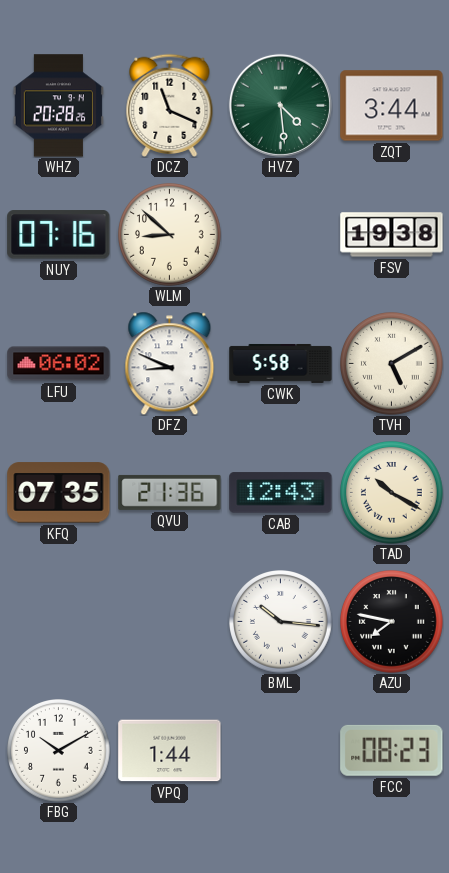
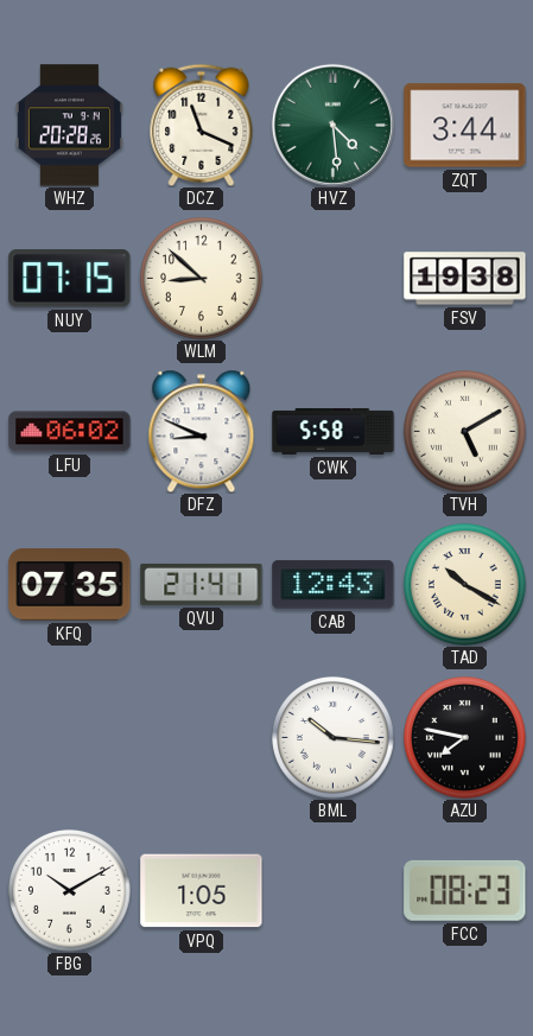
NUY: 07:16 -> 07:15
QVU: 21:36 -> 21:41
VPQ: 1:44 -> 1:05
